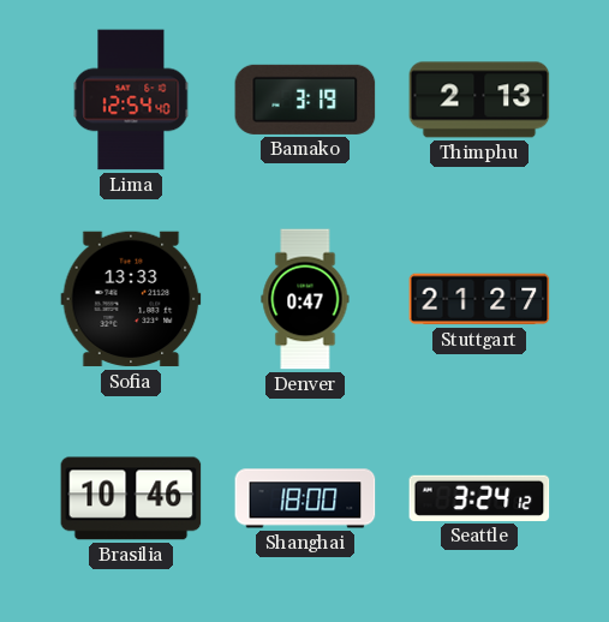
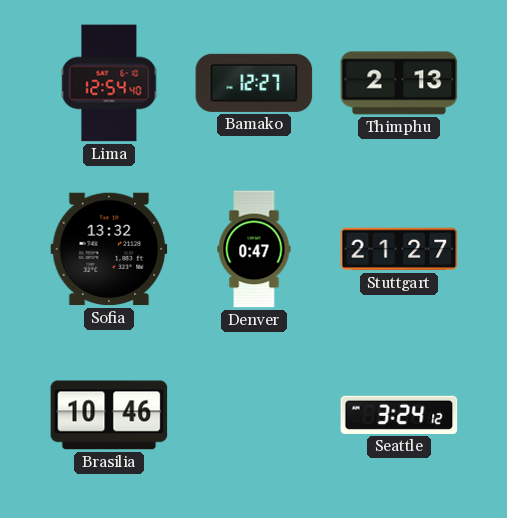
Bamako: 3:19 -> 12:27
Sofia: 13:33 -> 13:32
Shanghai: 18:00 -> none
